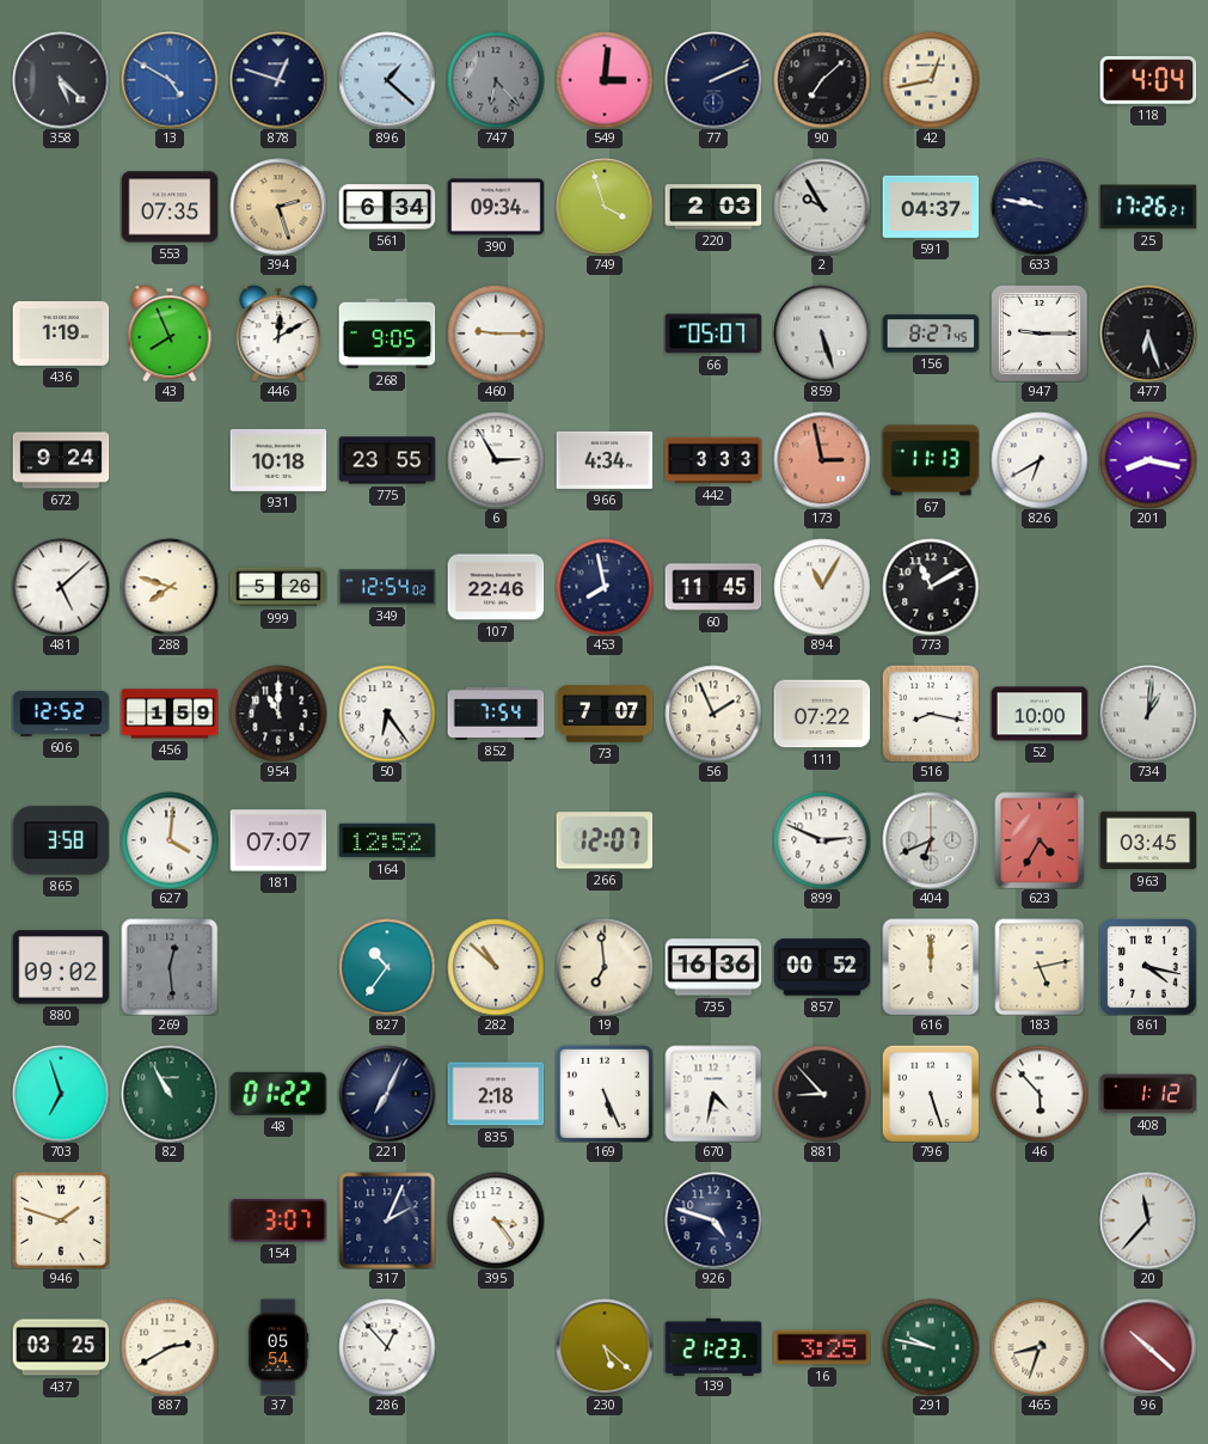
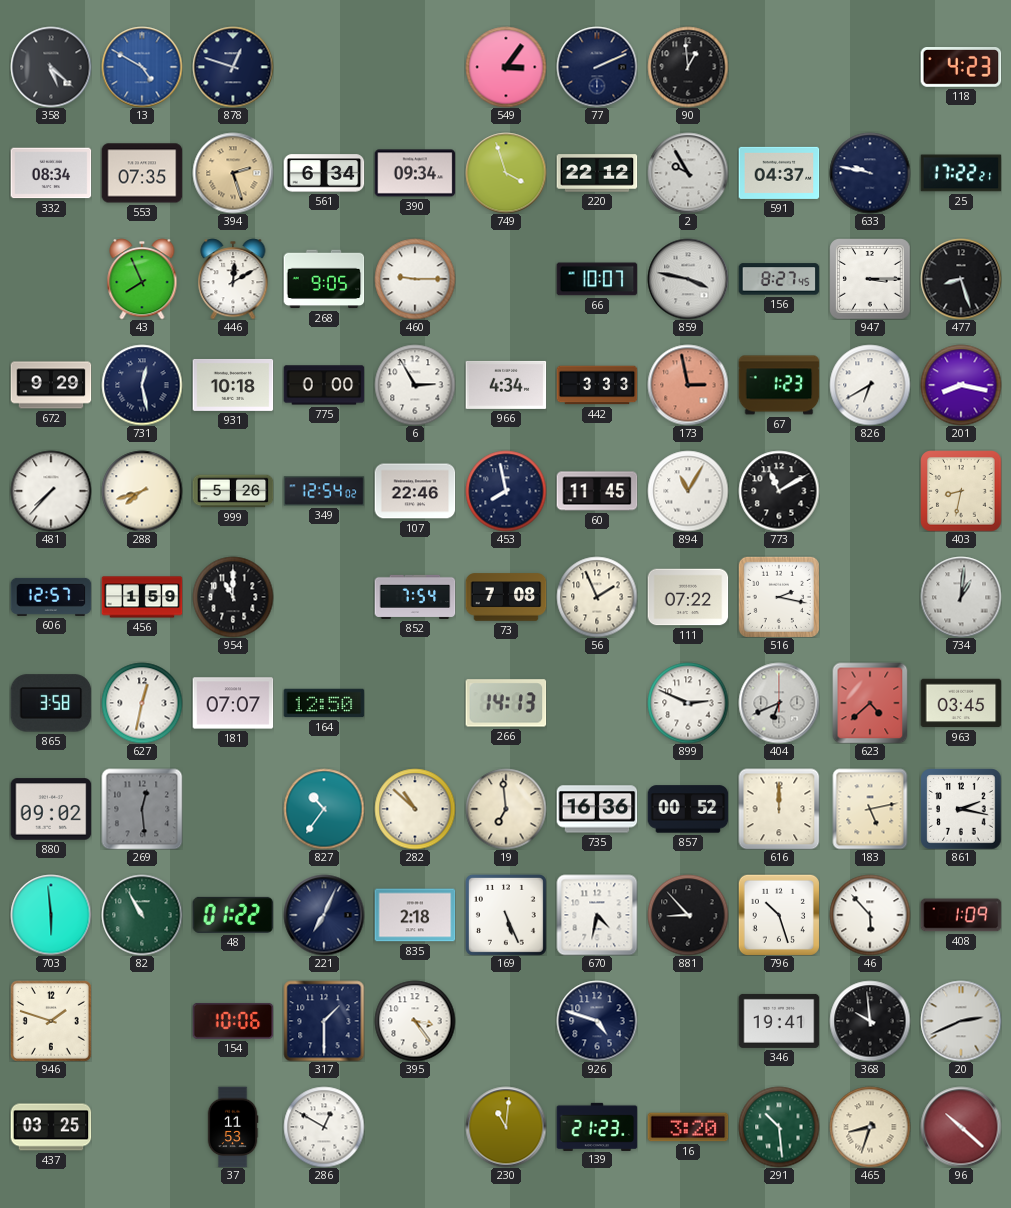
896: 1:22 -> none
747: 6:23 -> none
549: 3:01 -> 3:06
90: 7:08 -> 12:59
42: 12:43 -> none
118: 4:04 -> 4:23
332: none -> 08:34
220: 2:03 -> 22:12
25: 17:26 -> 17:22
436: 1:19 -> none
66: 05:07 -> 10:07
859: 5:27 -> 3:47
947: 9:15 -> 3:15
477: 6:27 -> 8:27
672: 9:24 -> 9:29
731: none -> 12:28
775: 23:55 -> 0:00
67: 11:13 -> 1:23
481: 5:08 -> 7:37
288: 7:48 -> 7:42
403: none -> 8:32
606: 12:52 -> 12:57
50: 6:24 -> none
73: 7:07 -> 7:08
516: 8:17 -> 2:17
52: 10:00 -> none
627: 4:01 -> 12:32
164: 12:52 -> 12:50
266: 12:07 -> 14:13
623: 4:35 -> 4:38
861: 4:17 -> 2:17
703: 6:57 -> 5:59
796: 5:27 -> 10:27
408: 1:12 -> 1:09
154: 3:07 -> 10:06
317: 2:04 -> 1:30
346: none -> 19:41
368: none -> 9:59
20: 11:37 -> 2:41
887: 2:40 -> none
37: 05:54 -> 11:53
286: 12:53 -> 12:50
230: 5:22 -> 11:01
16: 3:25 -> 3:20
291: 9:47 -> 10:29
